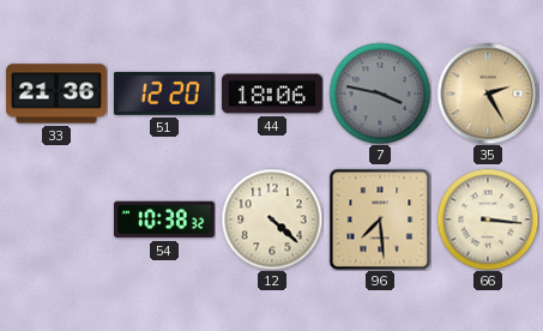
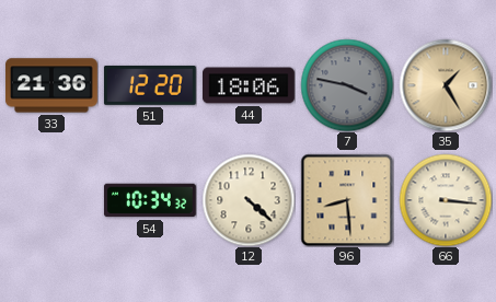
35: 2:25 -> 1:25
54: 10:38 -> 10:34
96: 7:29 -> 8:29
